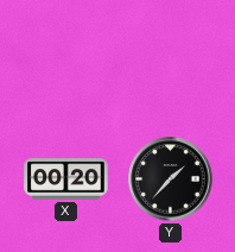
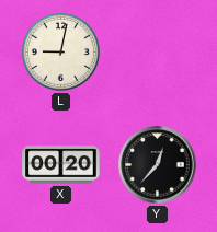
L: none -> 9:02
Y: 1:37 -> 12:37
